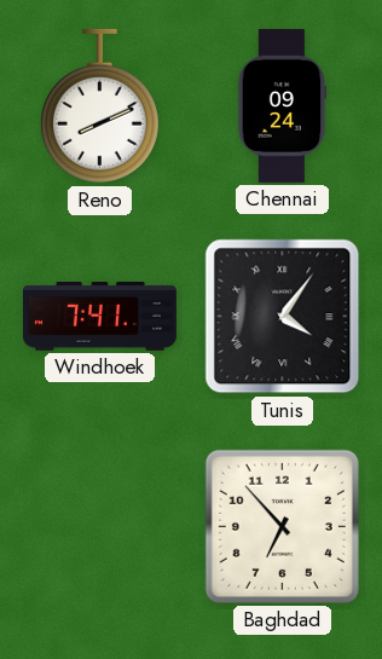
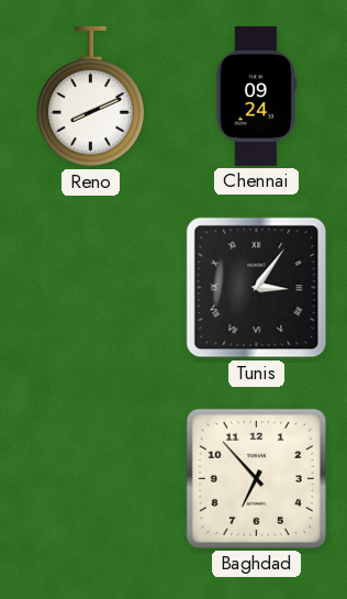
Windhoek: 7:41 -> none
Tunis: 4:06 -> 3:06
